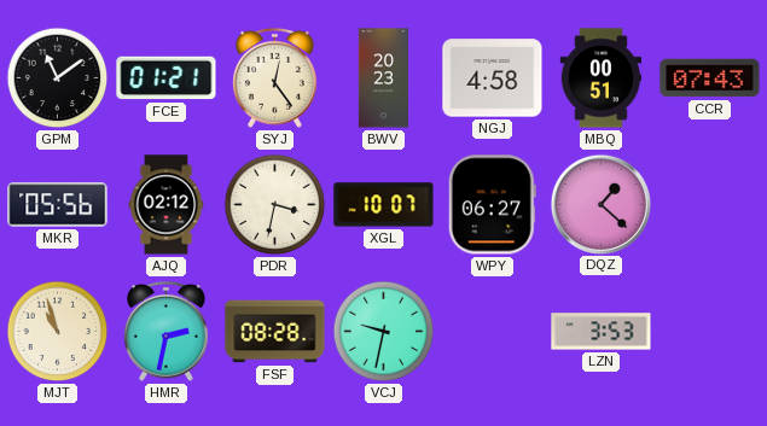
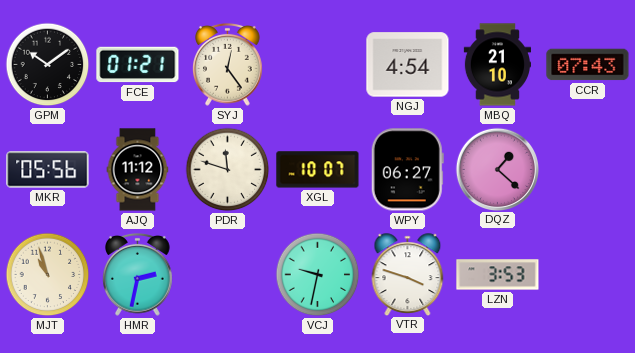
GPM: 11:09 -> 10:09
BWV: 20:23 -> none
NGJ: 4:58 -> 4:54
MBQ: 00:51 -> 21:10
AJQ: 02:12 -> 11:12
PDR: 3:32 -> 11:48
FSF: 08:28 -> none
VTR: none -> 3:48
